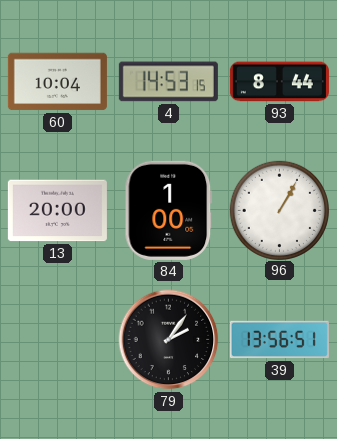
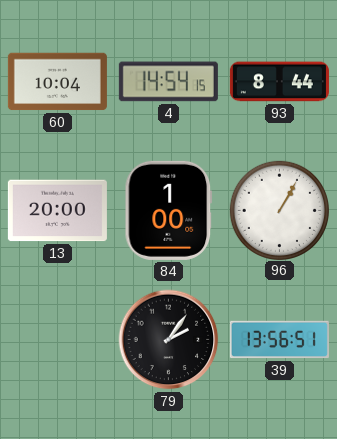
4: 14:53 -> 14:54
